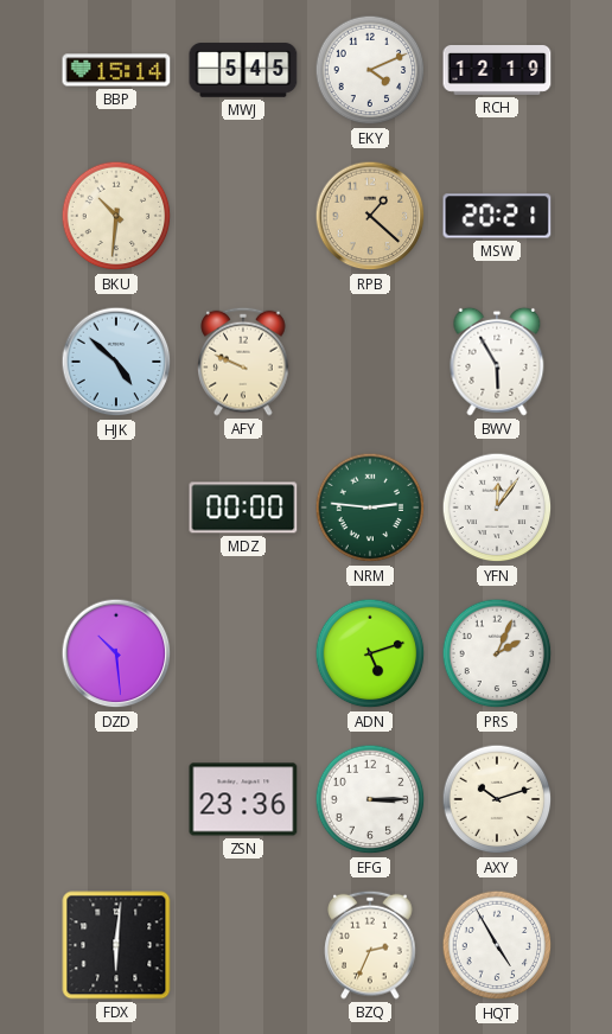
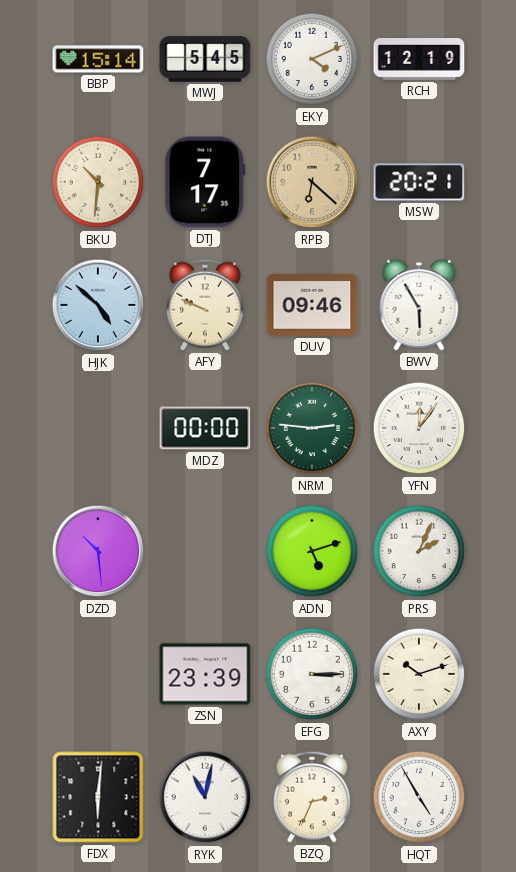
DTJ: none -> 7:17
RPB: 1:22 -> 6:22
DUV: none -> 09:46
ZSN: 23:36 -> 23:39
RYK: none -> 11:02
